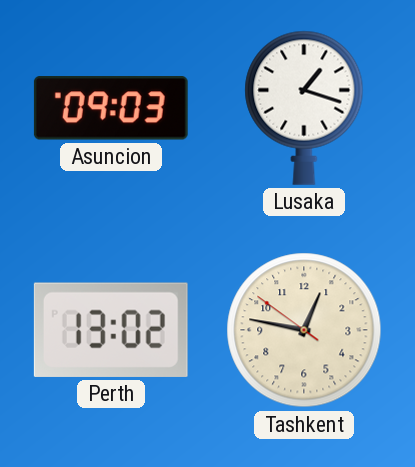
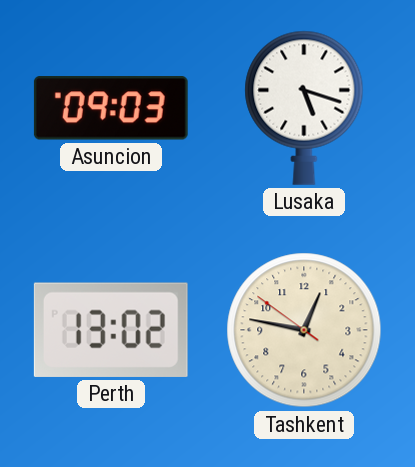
Lusaka: 1:18 -> 5:18
